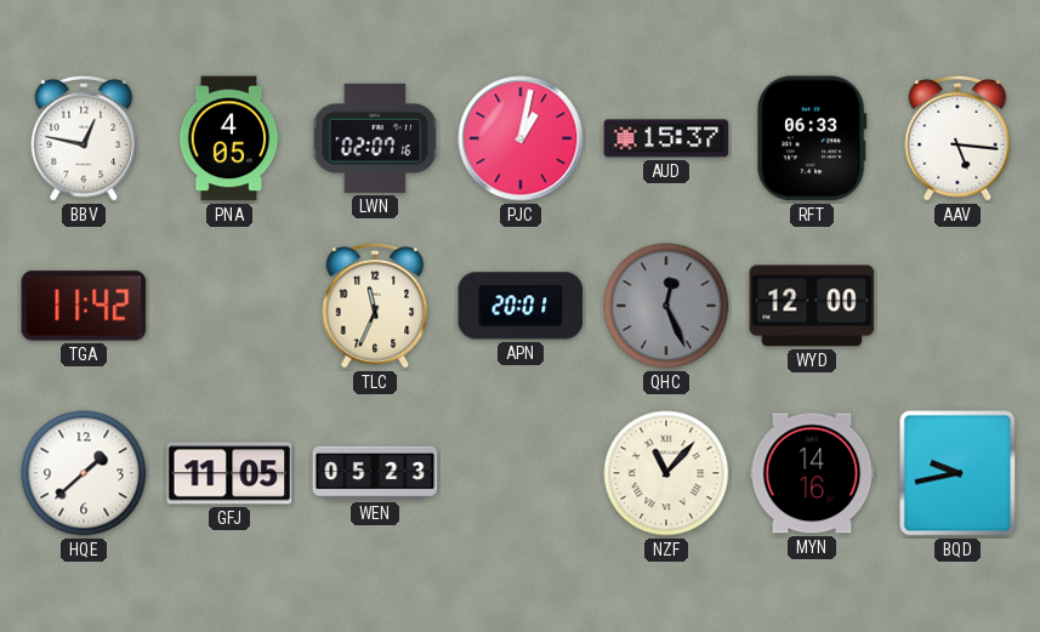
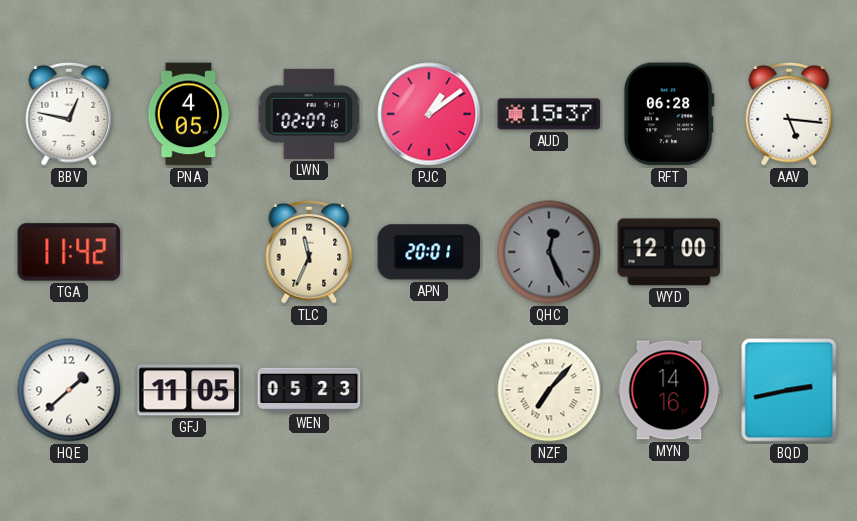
PJC: 1:02 -> 1:09
RFT: 06:33 -> 06:28
NZF: 11:07 -> 7:07
BQD: 9:43 -> 2:43
